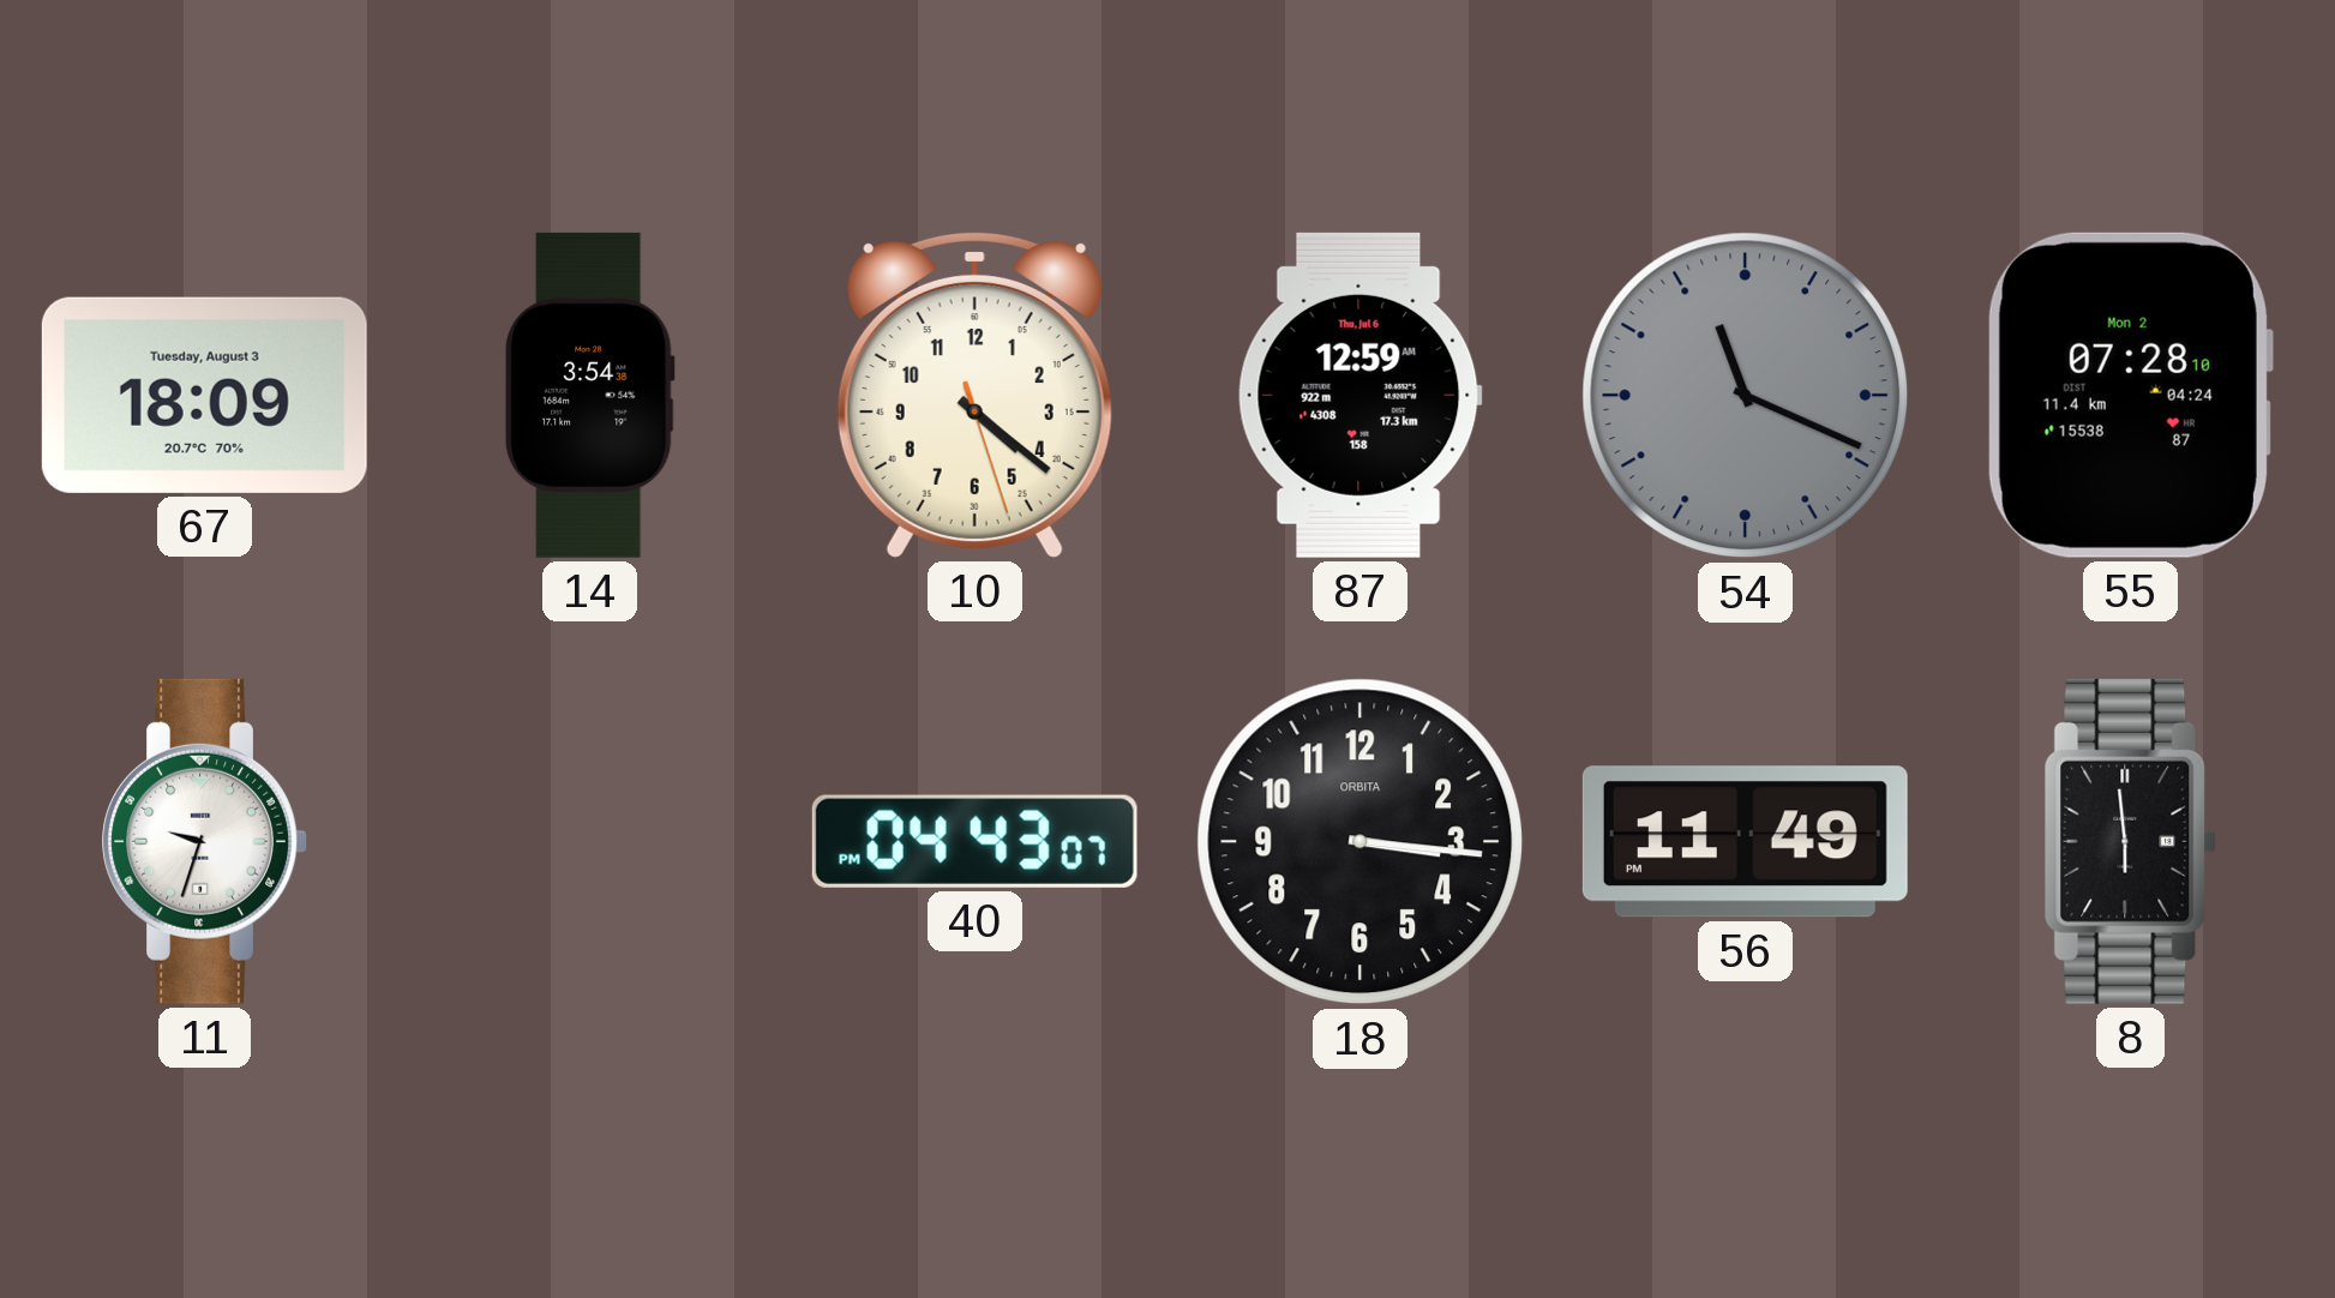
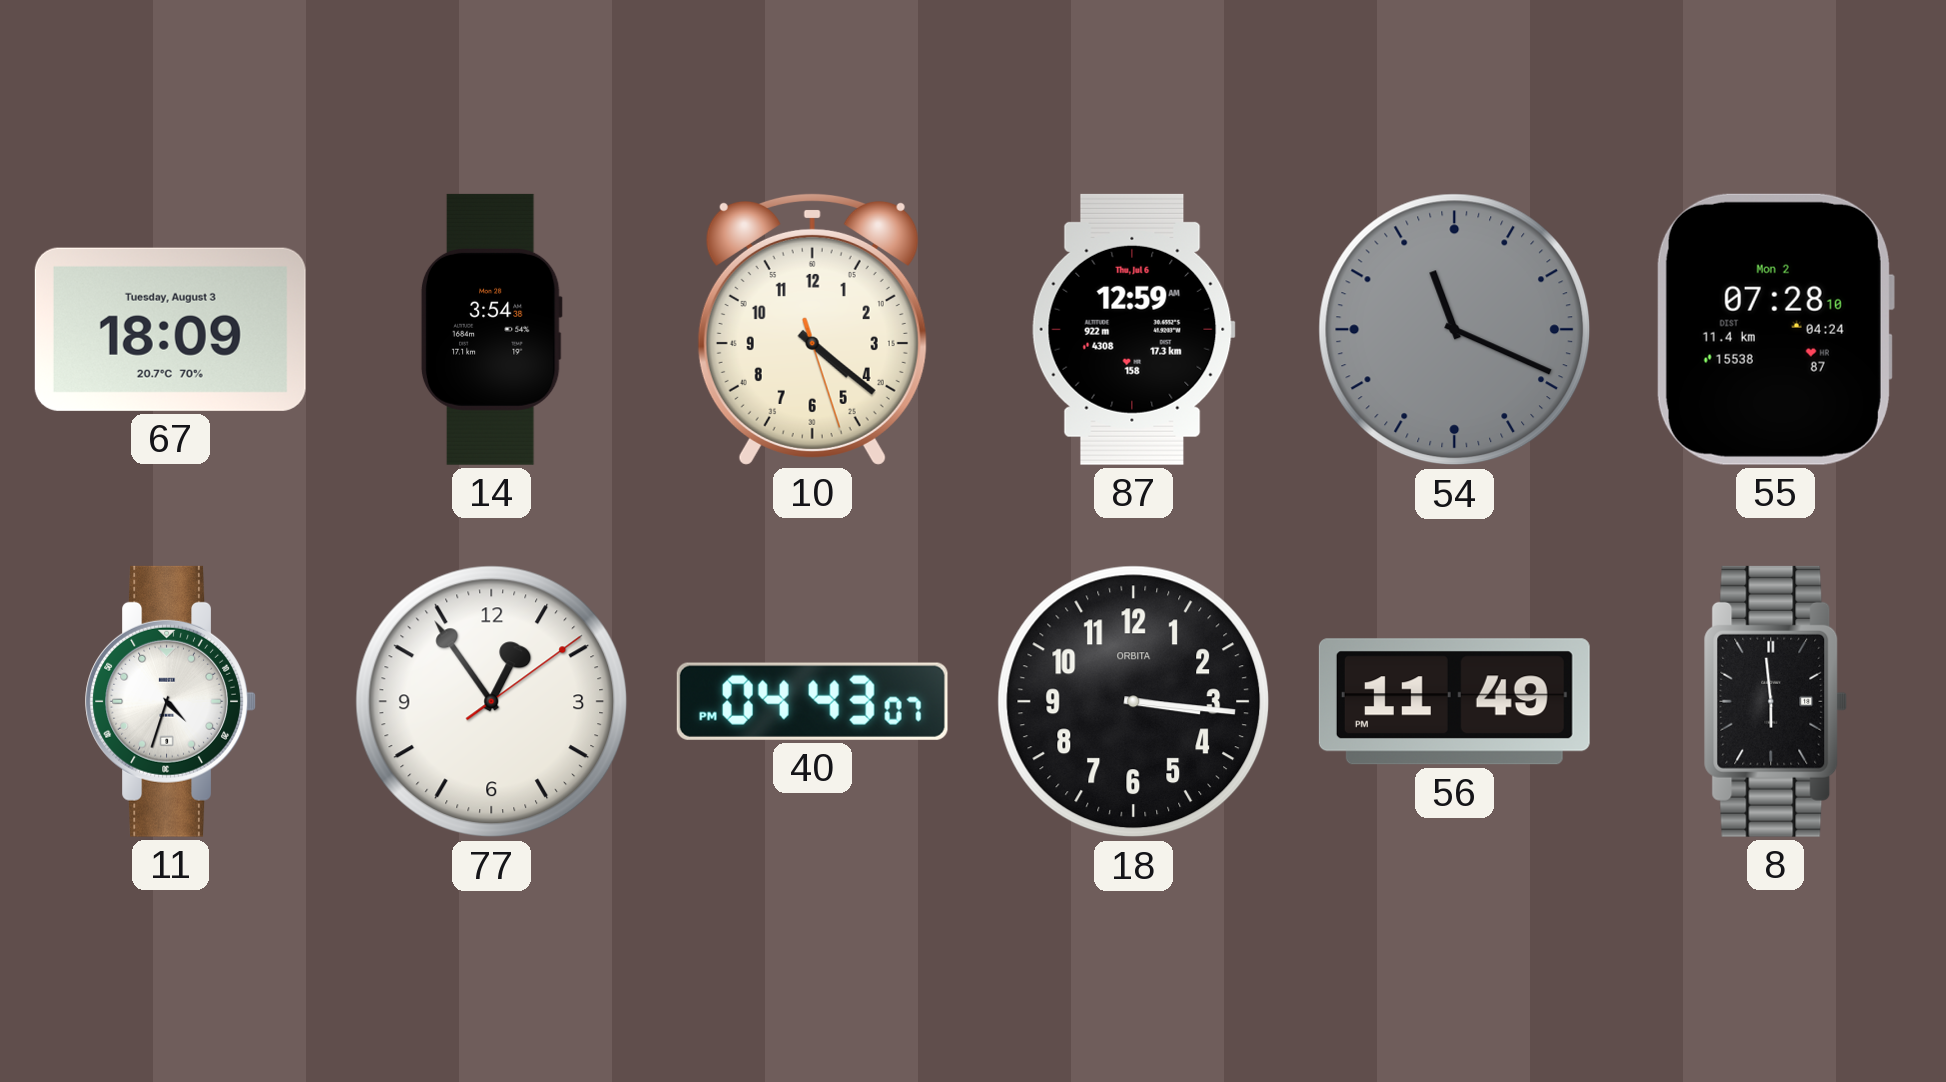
11: 9:33 -> 4:33
77: none -> 12:54
